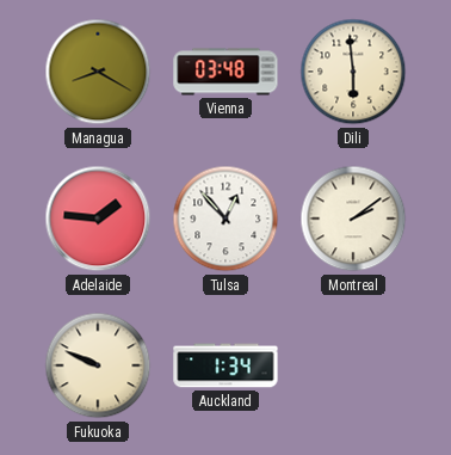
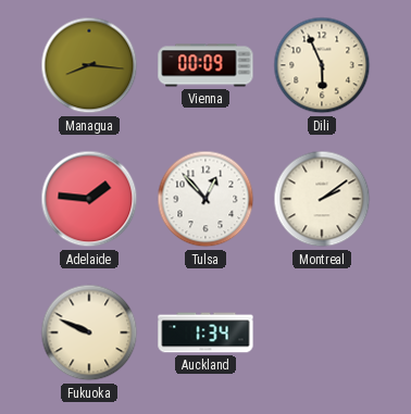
Managua: 8:20 -> 8:16
Vienna: 03:48 -> 00:09
Dili: 5:59 -> 5:56
